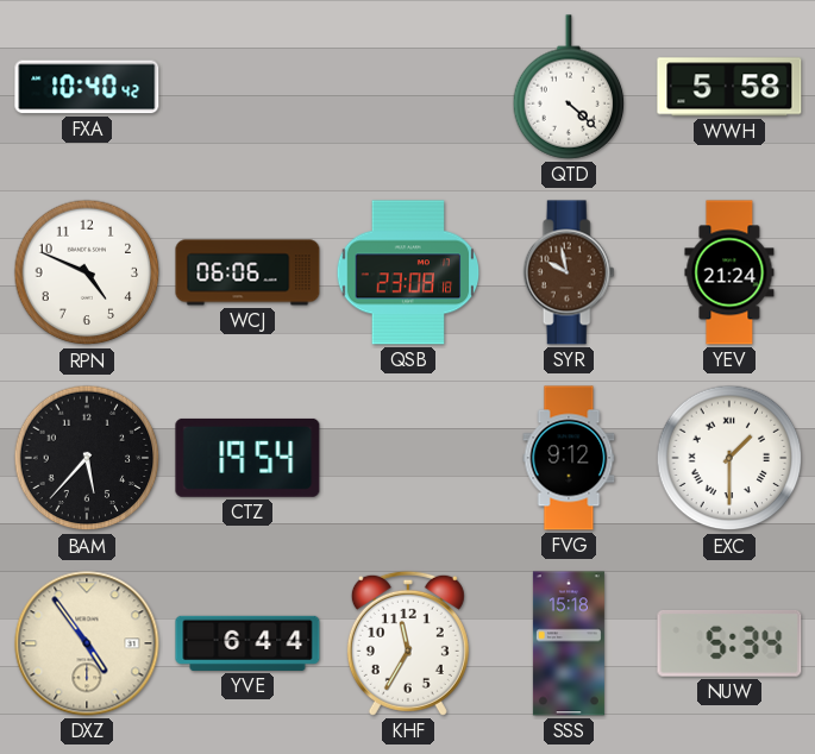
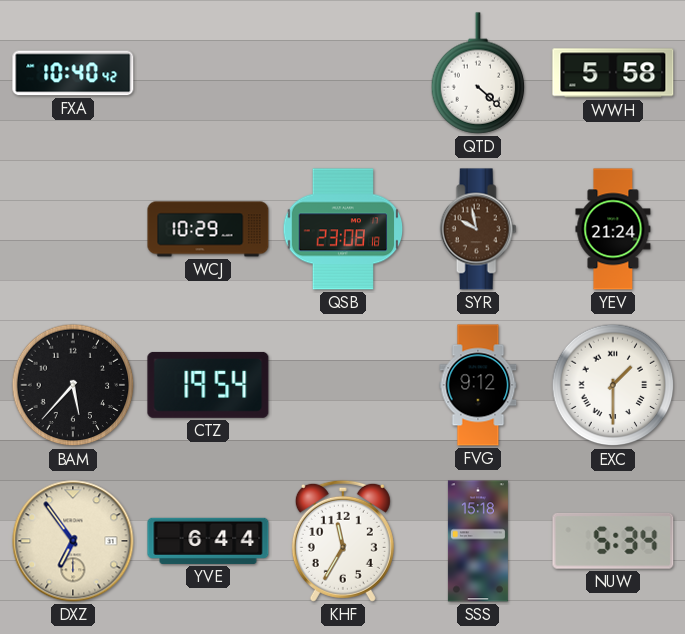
RPN: 4:49 -> none
WCJ: 06:06 -> 10:29
DXZ: 4:54 -> 6:54
